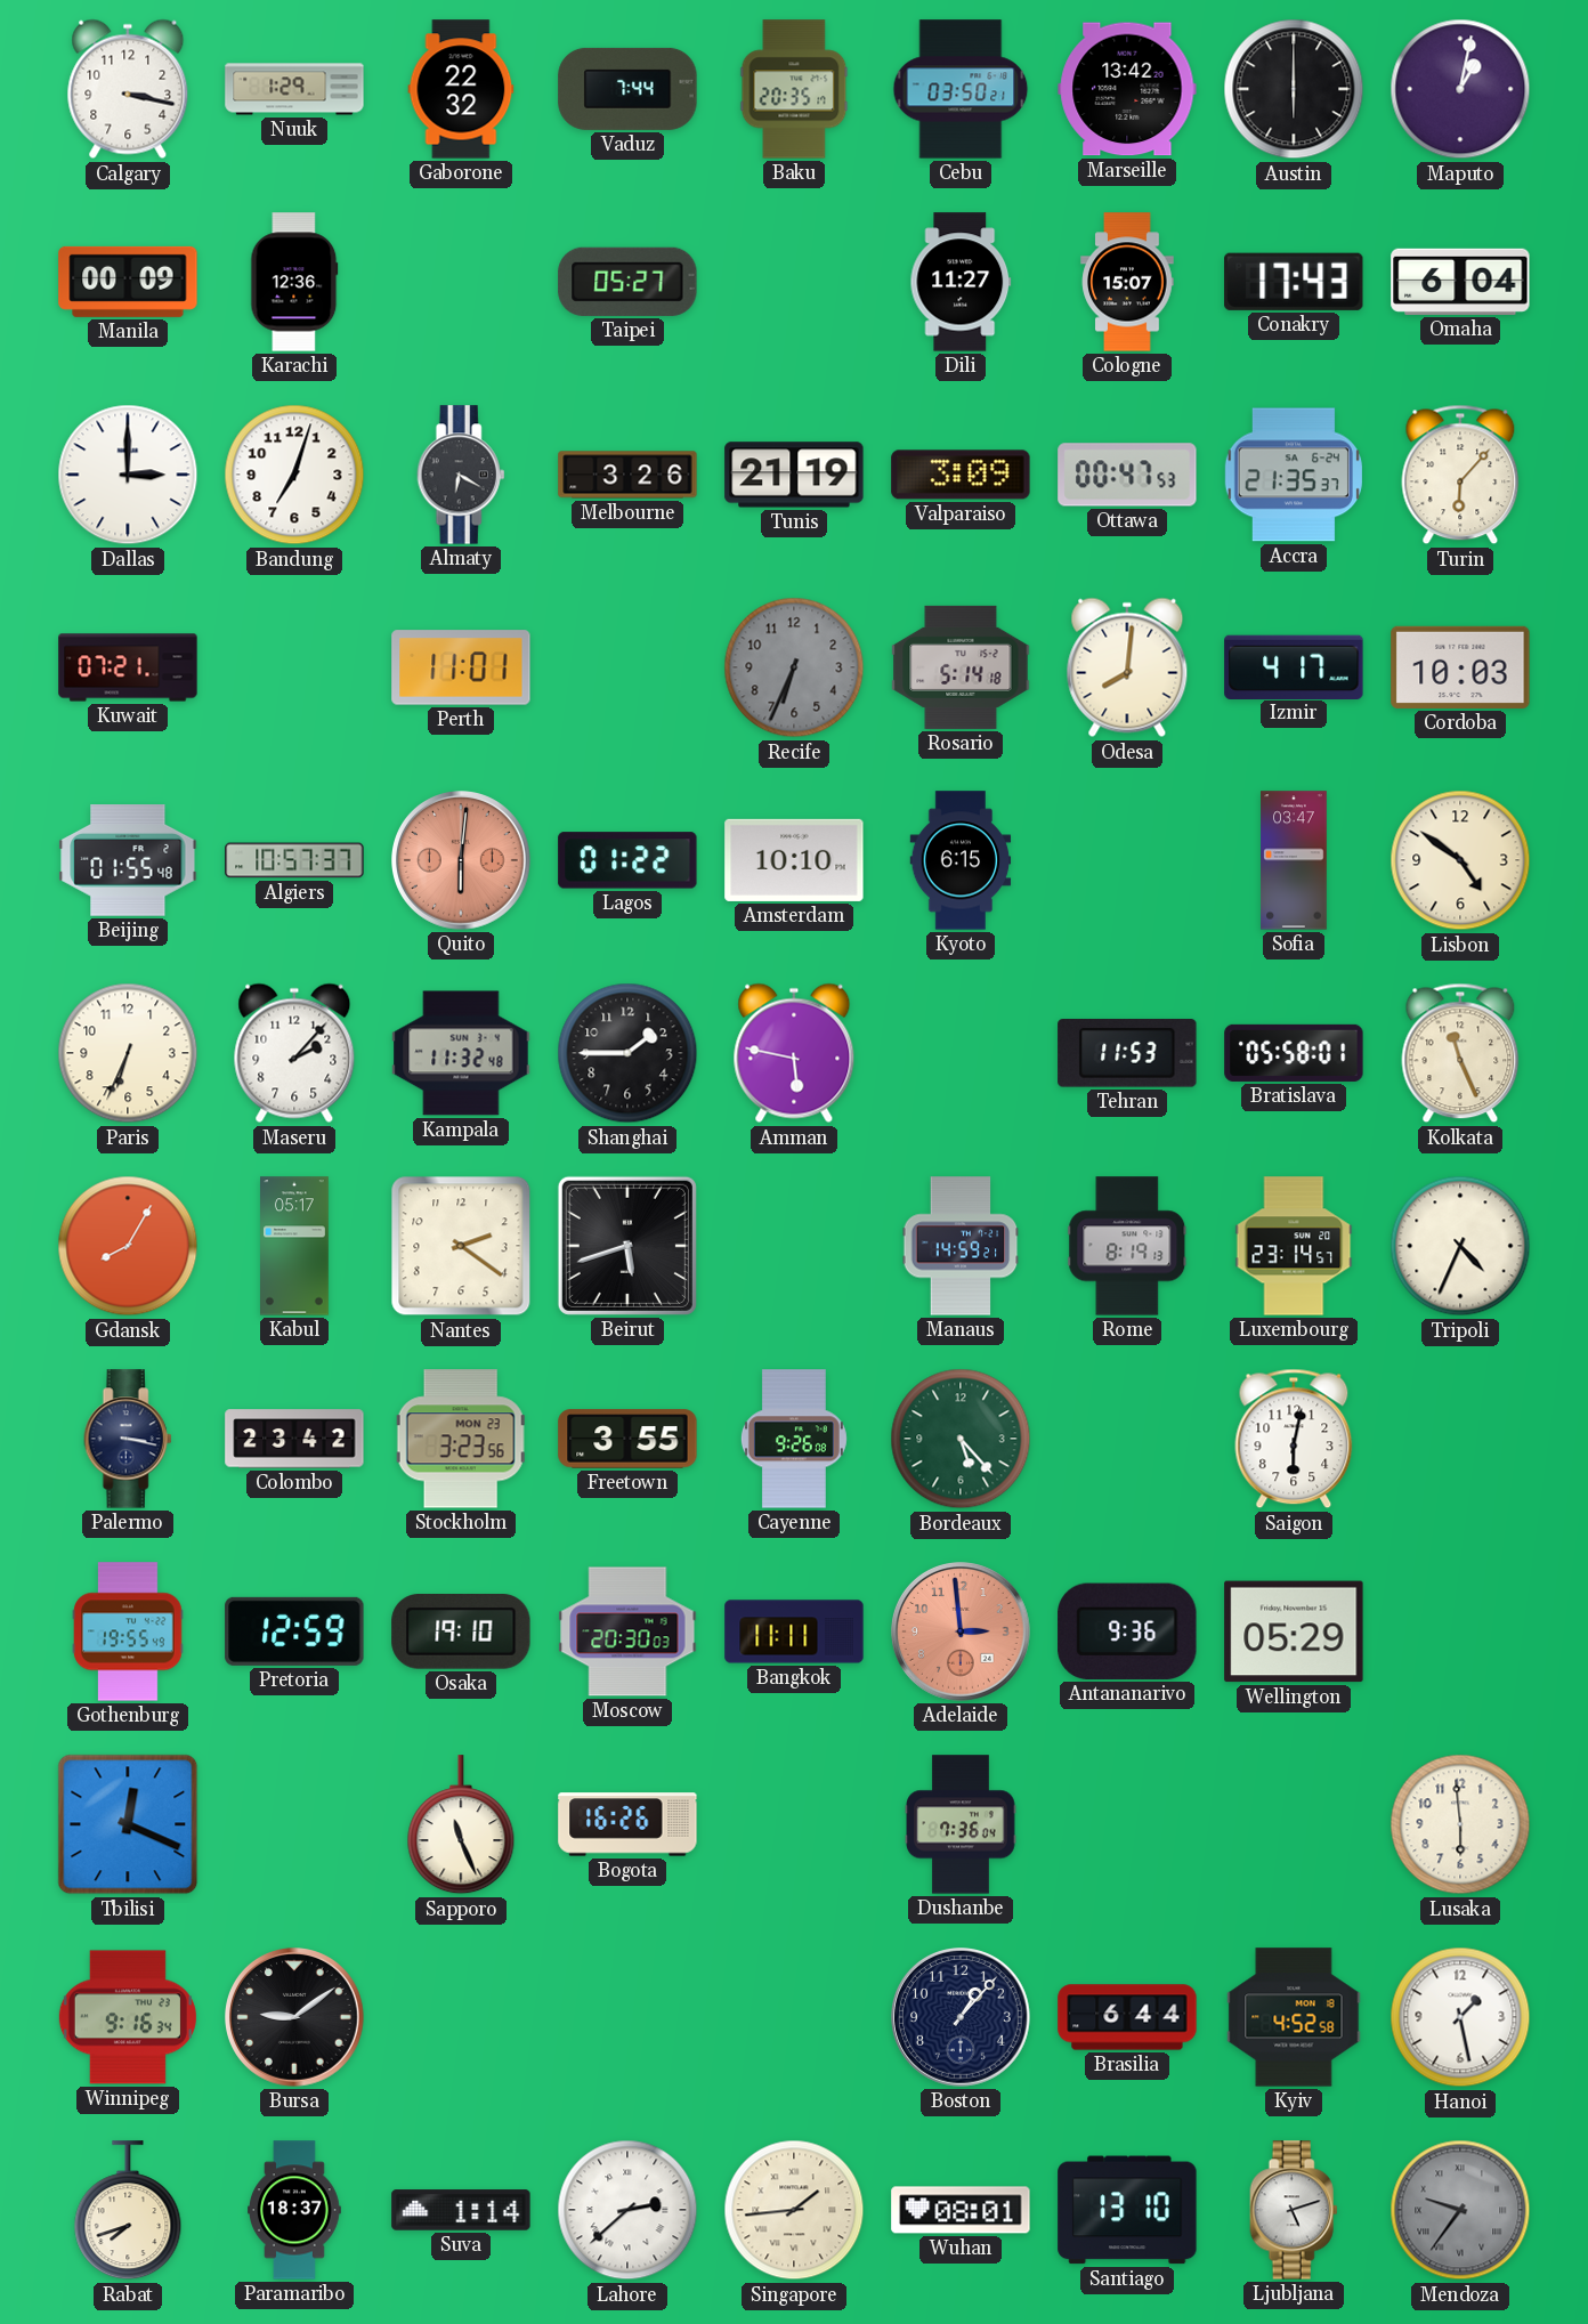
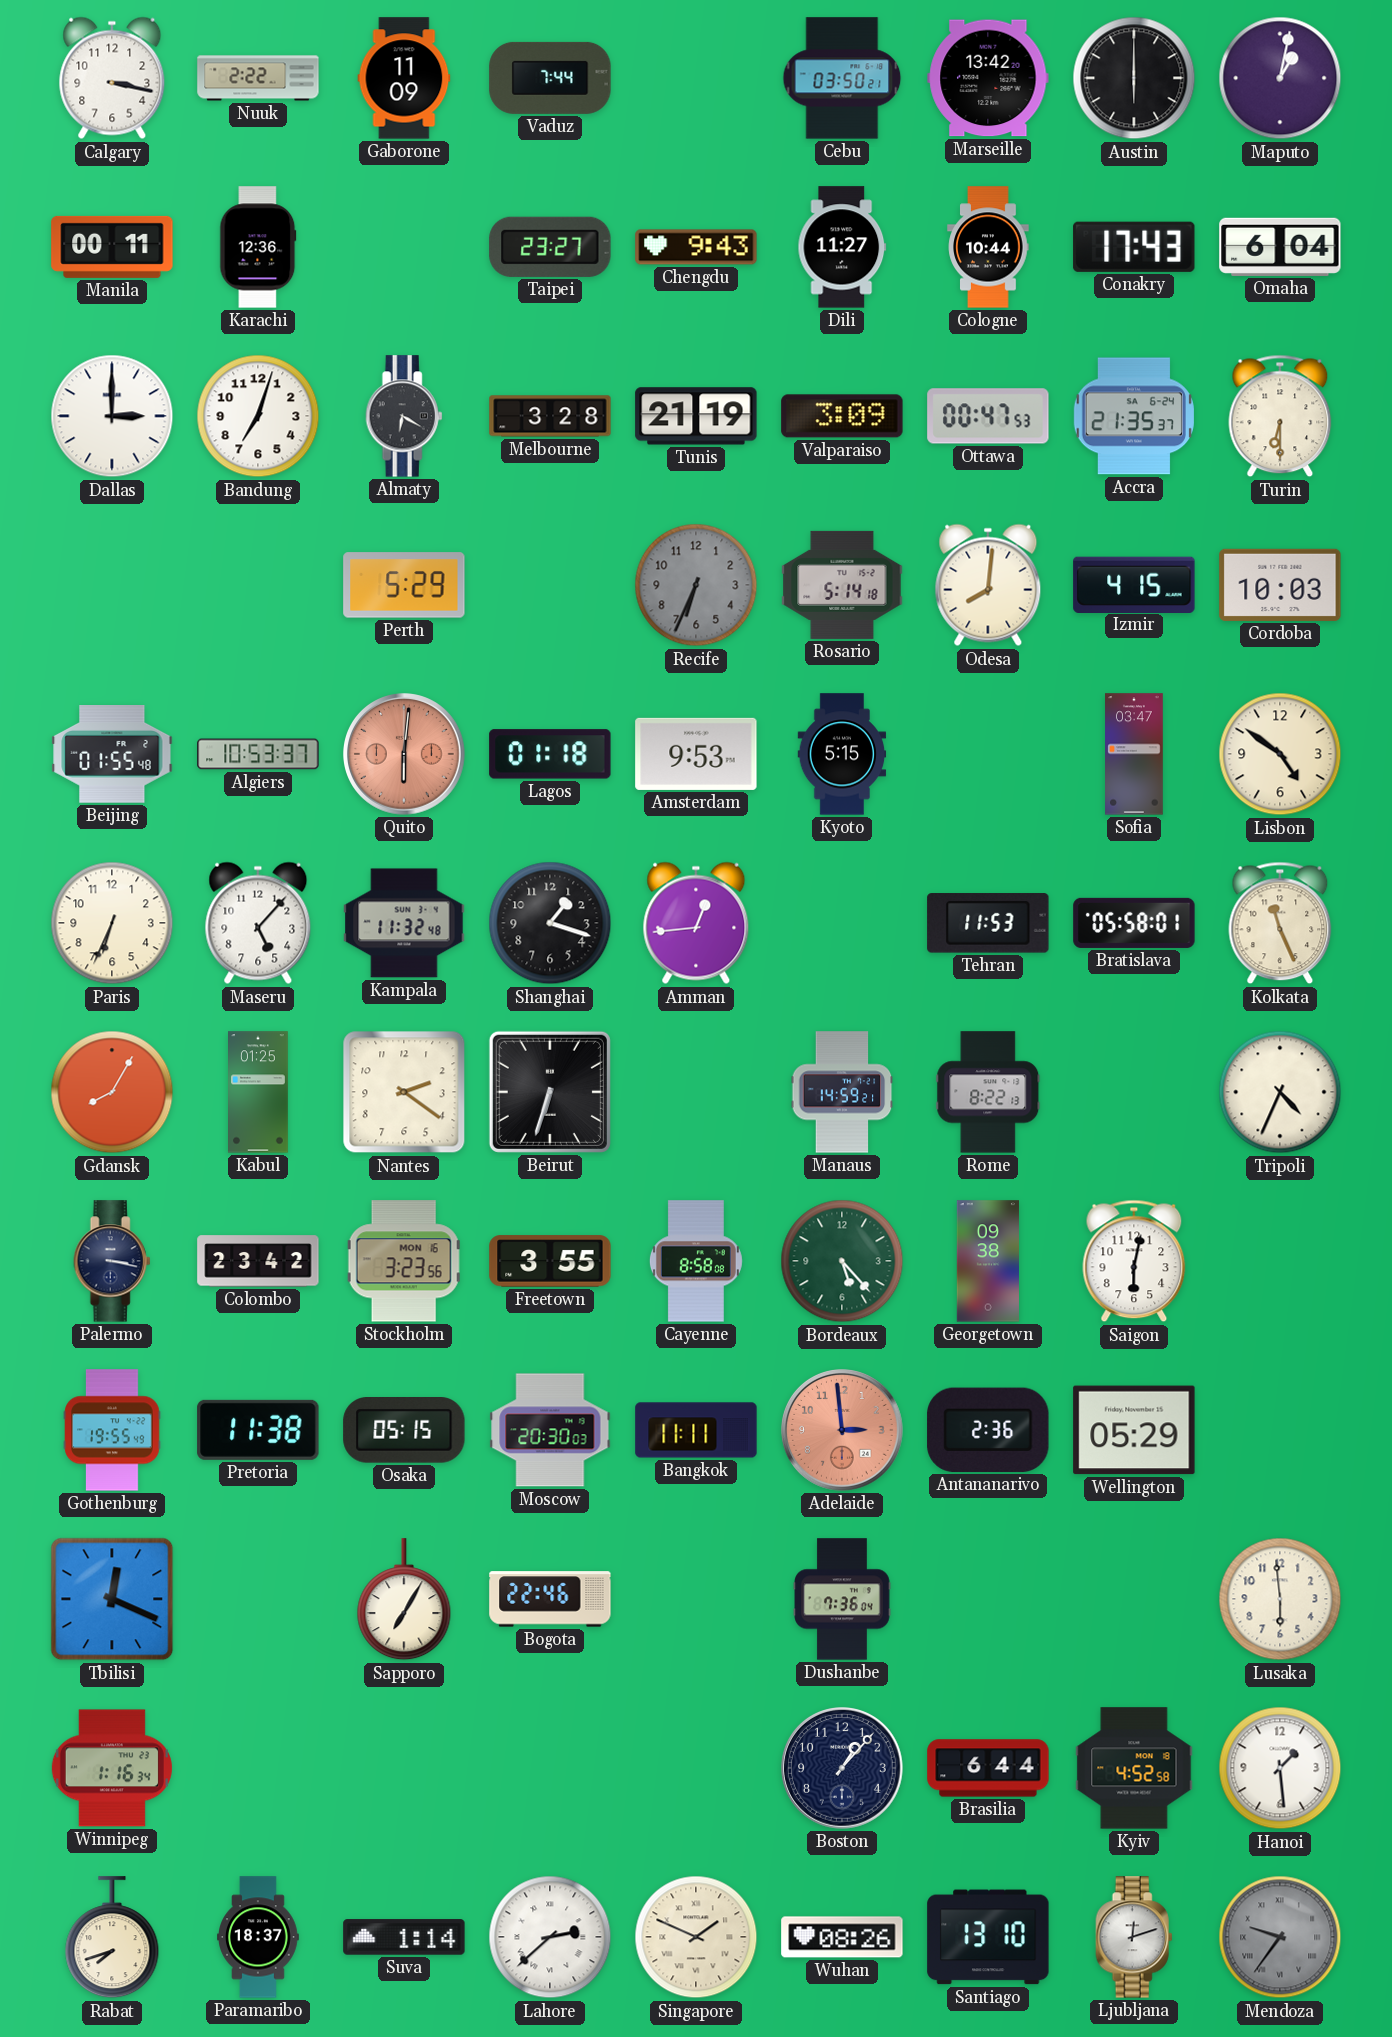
Nuuk: 1:29 -> 2:22
Gaborone: 22:32 -> 11:09
Baku: 20:35 -> none
Manila: 00:09 -> 00:11
Taipei: 05:27 -> 23:27
Chengdu: none -> 9:43
Cologne: 15:07 -> 10:44
Melbourne: 3:26 -> 3:28
Turin: 6:07 -> 6:30
Kuwait: 07:21 -> none
Perth: 11:01 -> 5:29
Izmir: 4:17 -> 4:15
Algiers: 10:57 -> 10:53
Lagos: 01:22 -> 01:18
Amsterdam: 10:10 -> 9:53
Kyoto: 6:15 -> 5:15
Maseru: 2:07 -> 5:07
Shanghai: 1:45 -> 1:18
Amman: 5:47 -> 12:44
Kabul: 05:17 -> 01:25
Beirut: 5:42 -> 6:33
Rome: 8:19 -> 8:22
Luxembourg: 23:14 -> none
Stockholm date: MON 23 -> MON 16
Cayenne: 9:26 -> 8:58
Georgetown: none -> 09:38
Pretoria: 12:59 -> 11:38
Osaka: 19:10 -> 05:15
Antananarivo: 9:36 -> 2:36
Sapporo: 11:26 -> 7:05
Bogota: 16:26 -> 22:46
Winnipeg: 9:16 -> 1:16
Bursa: 9:09 -> none
Hanoi: 1:28 -> 1:29
Singapore: 1:44 -> 1:49
Wuhan: 08:01 -> 08:26
Ljubljana: 5:12 -> 12:12
